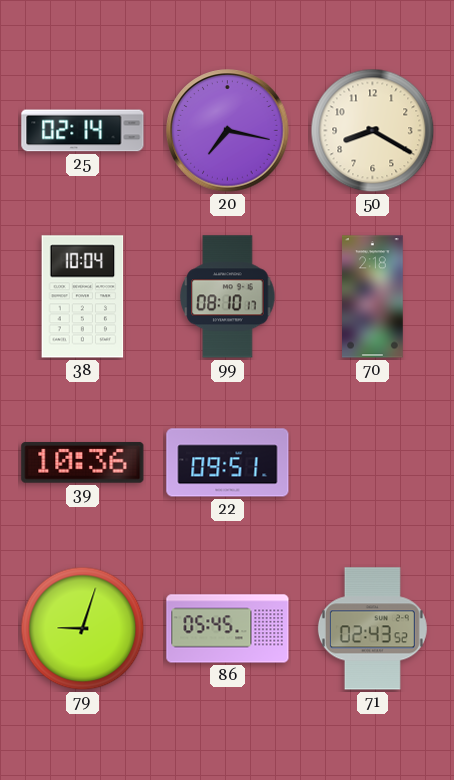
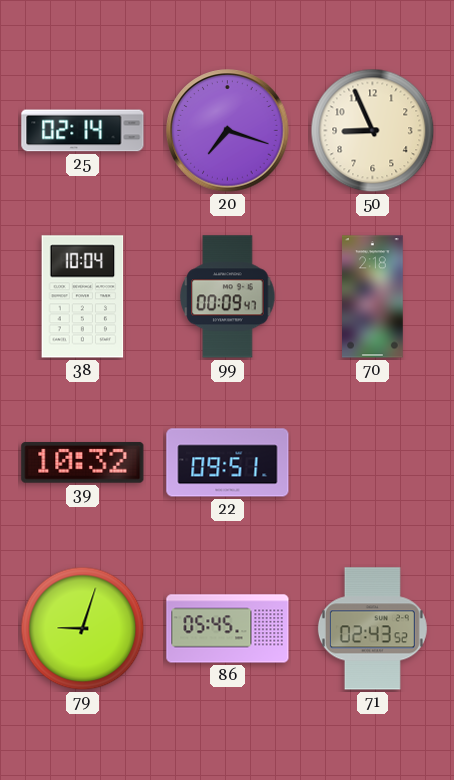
20: 7:17 -> 7:18
50: 8:20 -> 8:56
99: 08:10 -> 00:09
39: 10:36 -> 10:32
